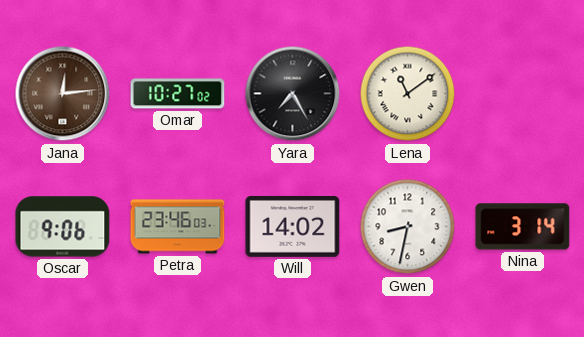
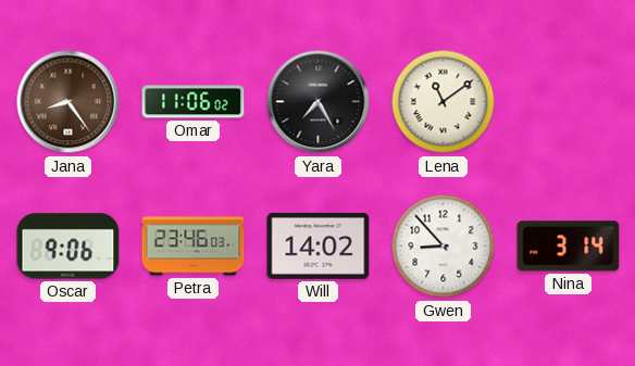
Jana: 12:14 -> 8:24
Omar: 10:27 -> 11:06
Gwen: 8:32 -> 8:53
